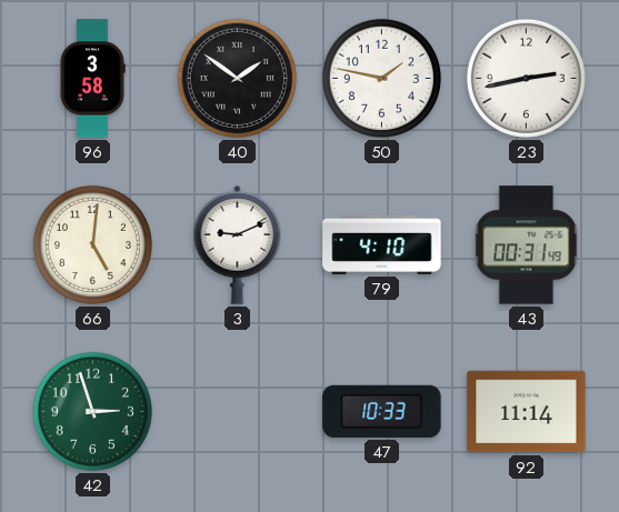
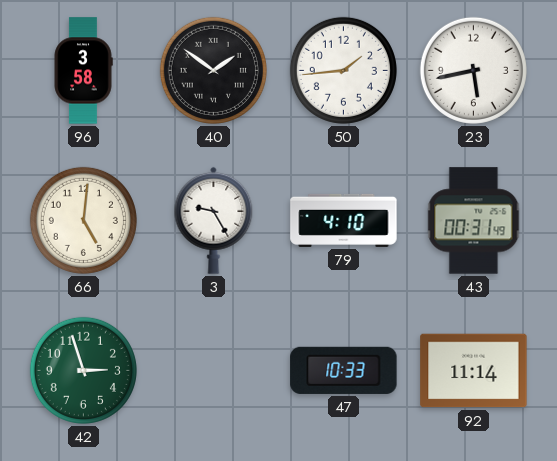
50: 1:47 -> 1:44
23: 2:43 -> 5:43
3: 9:11 -> 9:25
